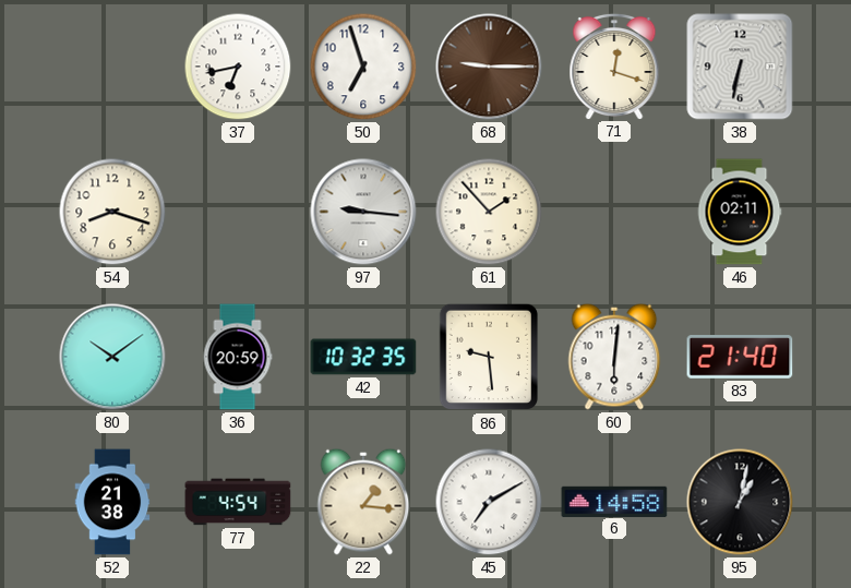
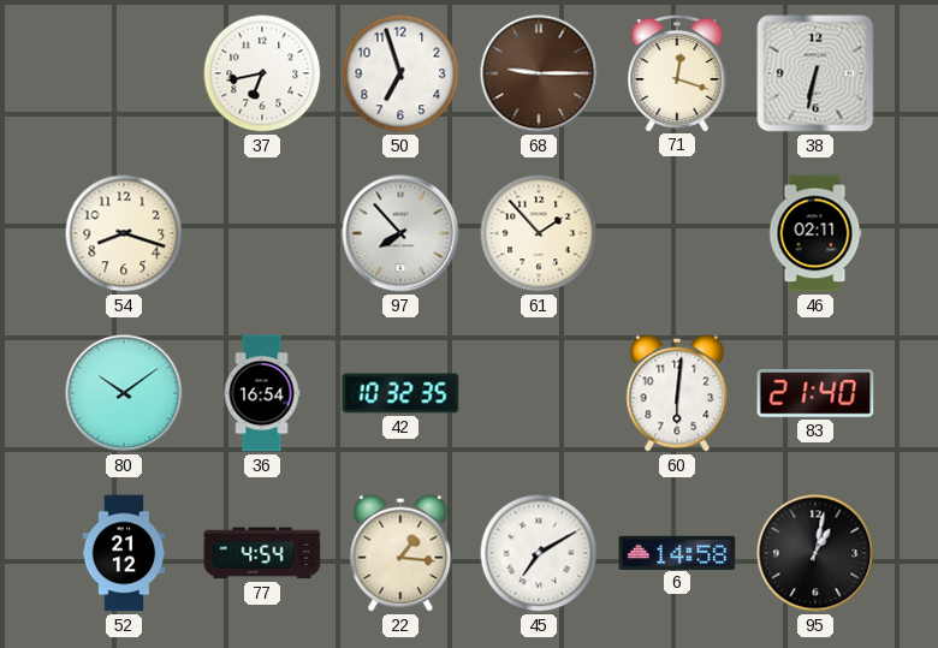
97: 9:16 -> 7:53
36: 20:59 -> 16:54
86: 9:29 -> none
52: 21:38 -> 21:12
